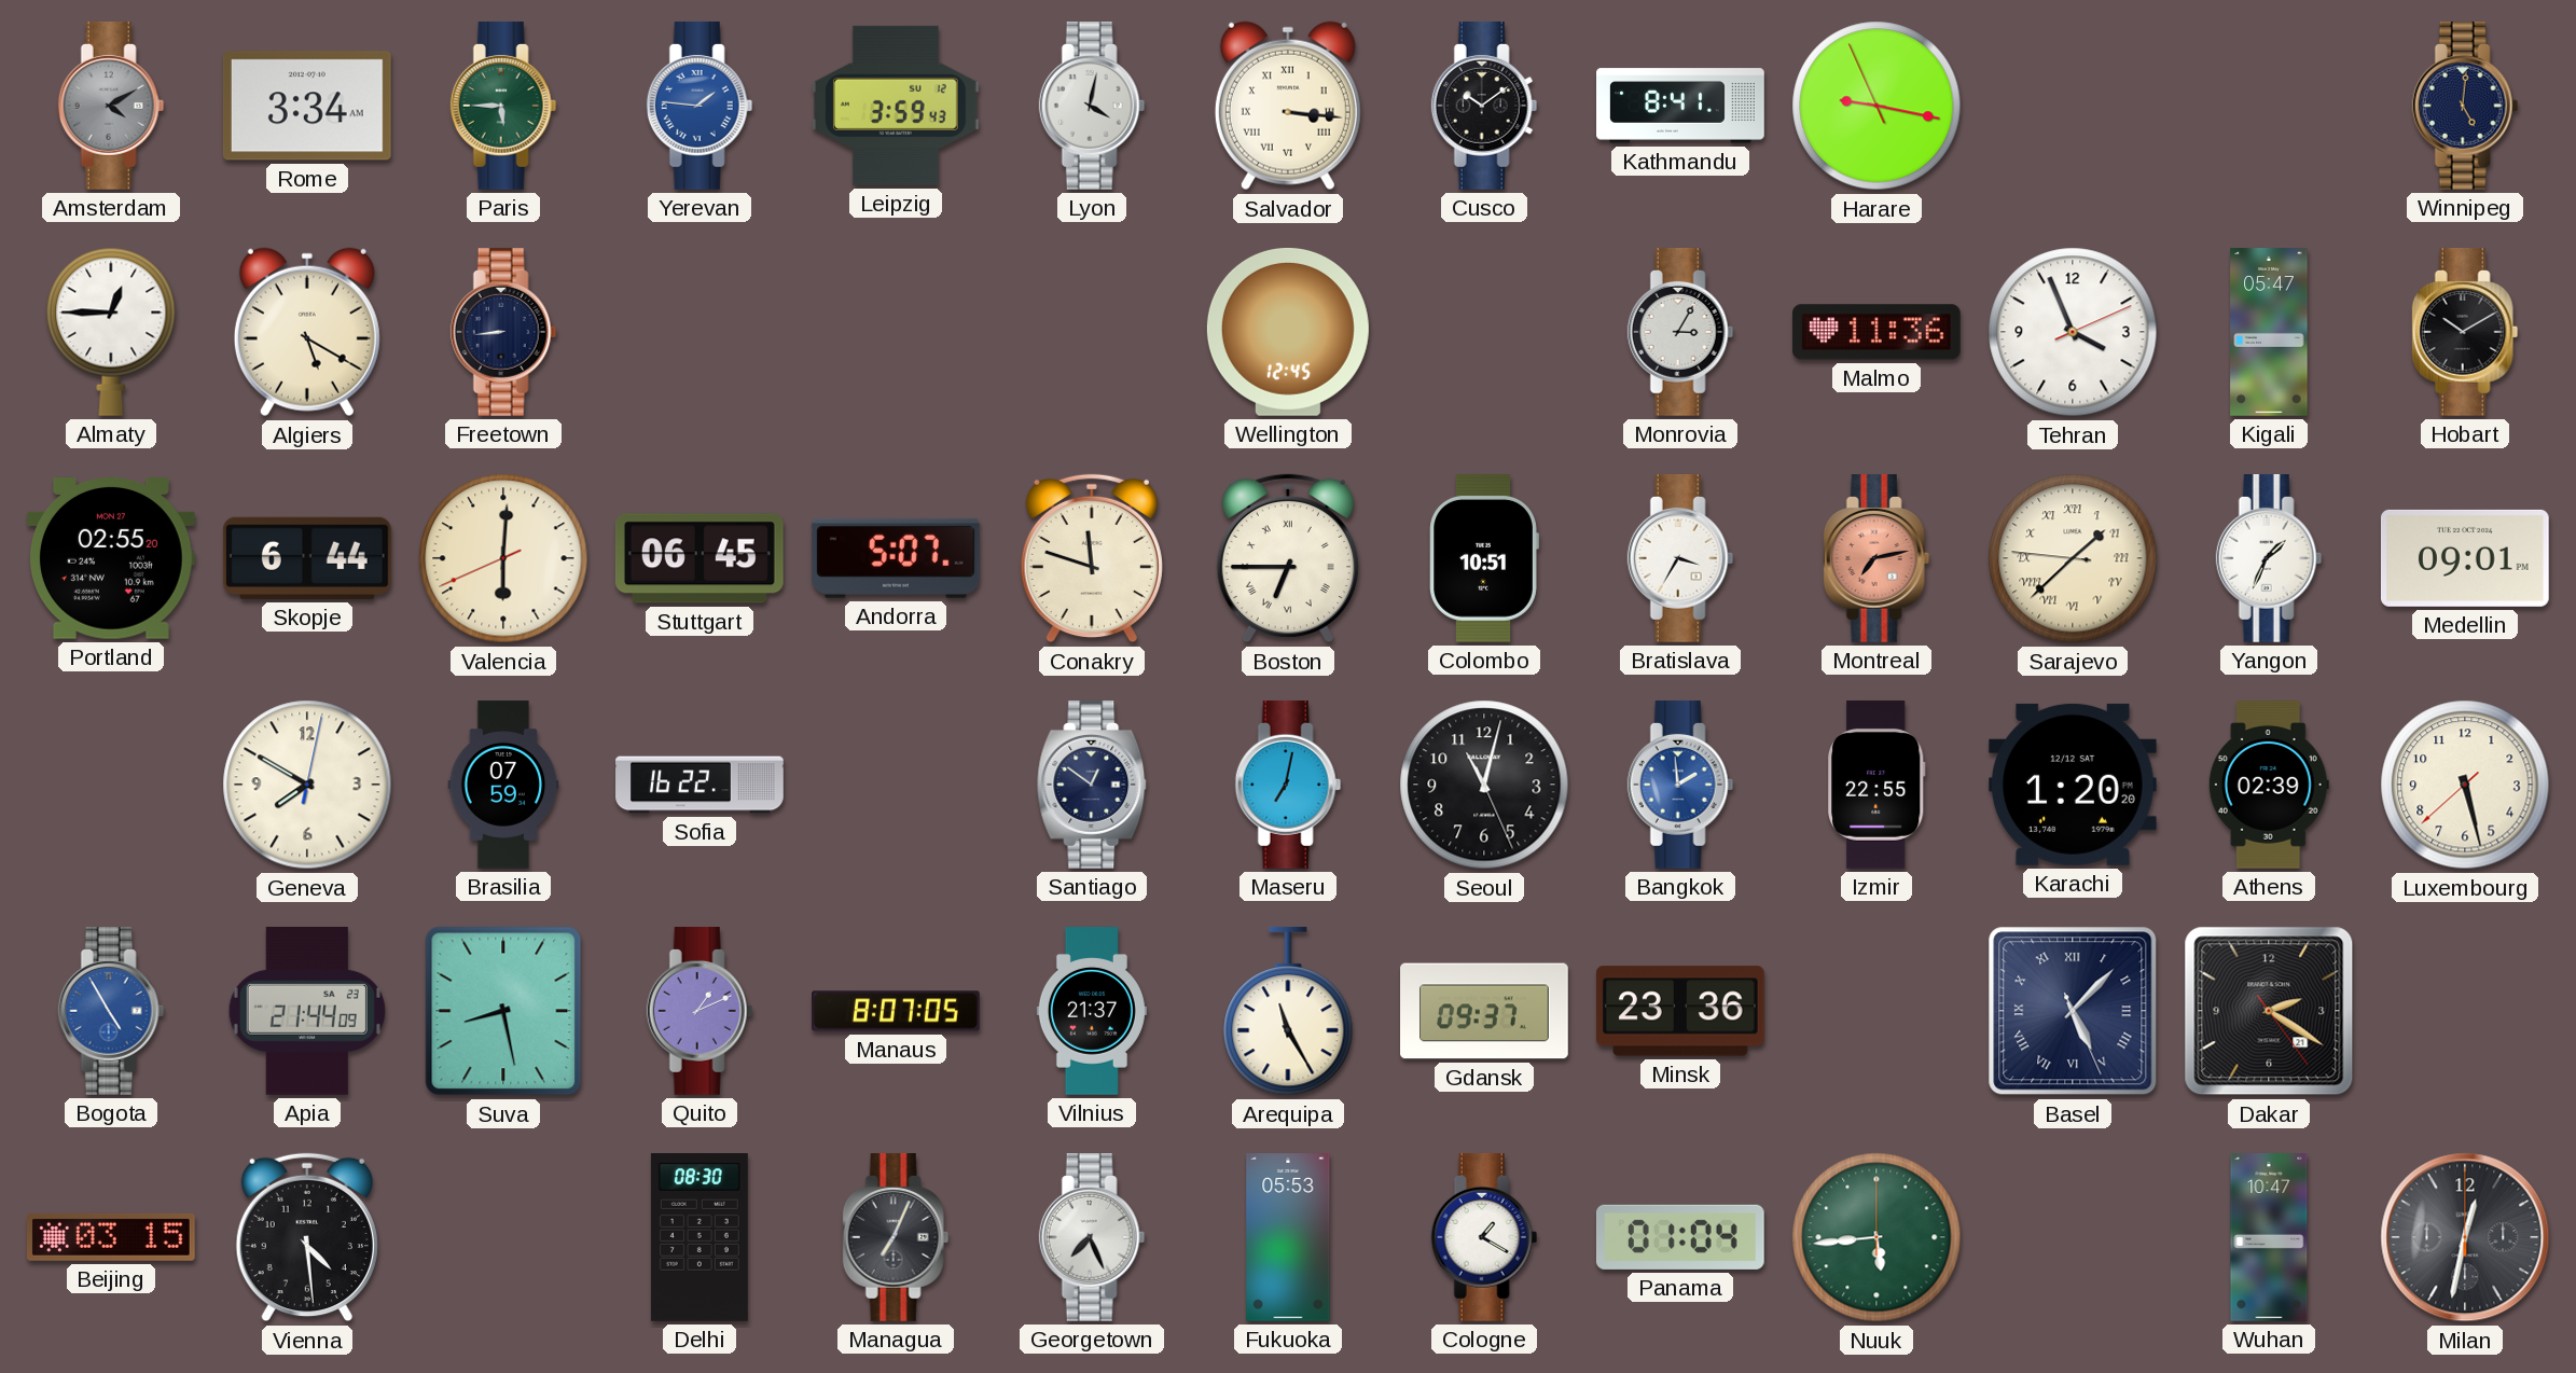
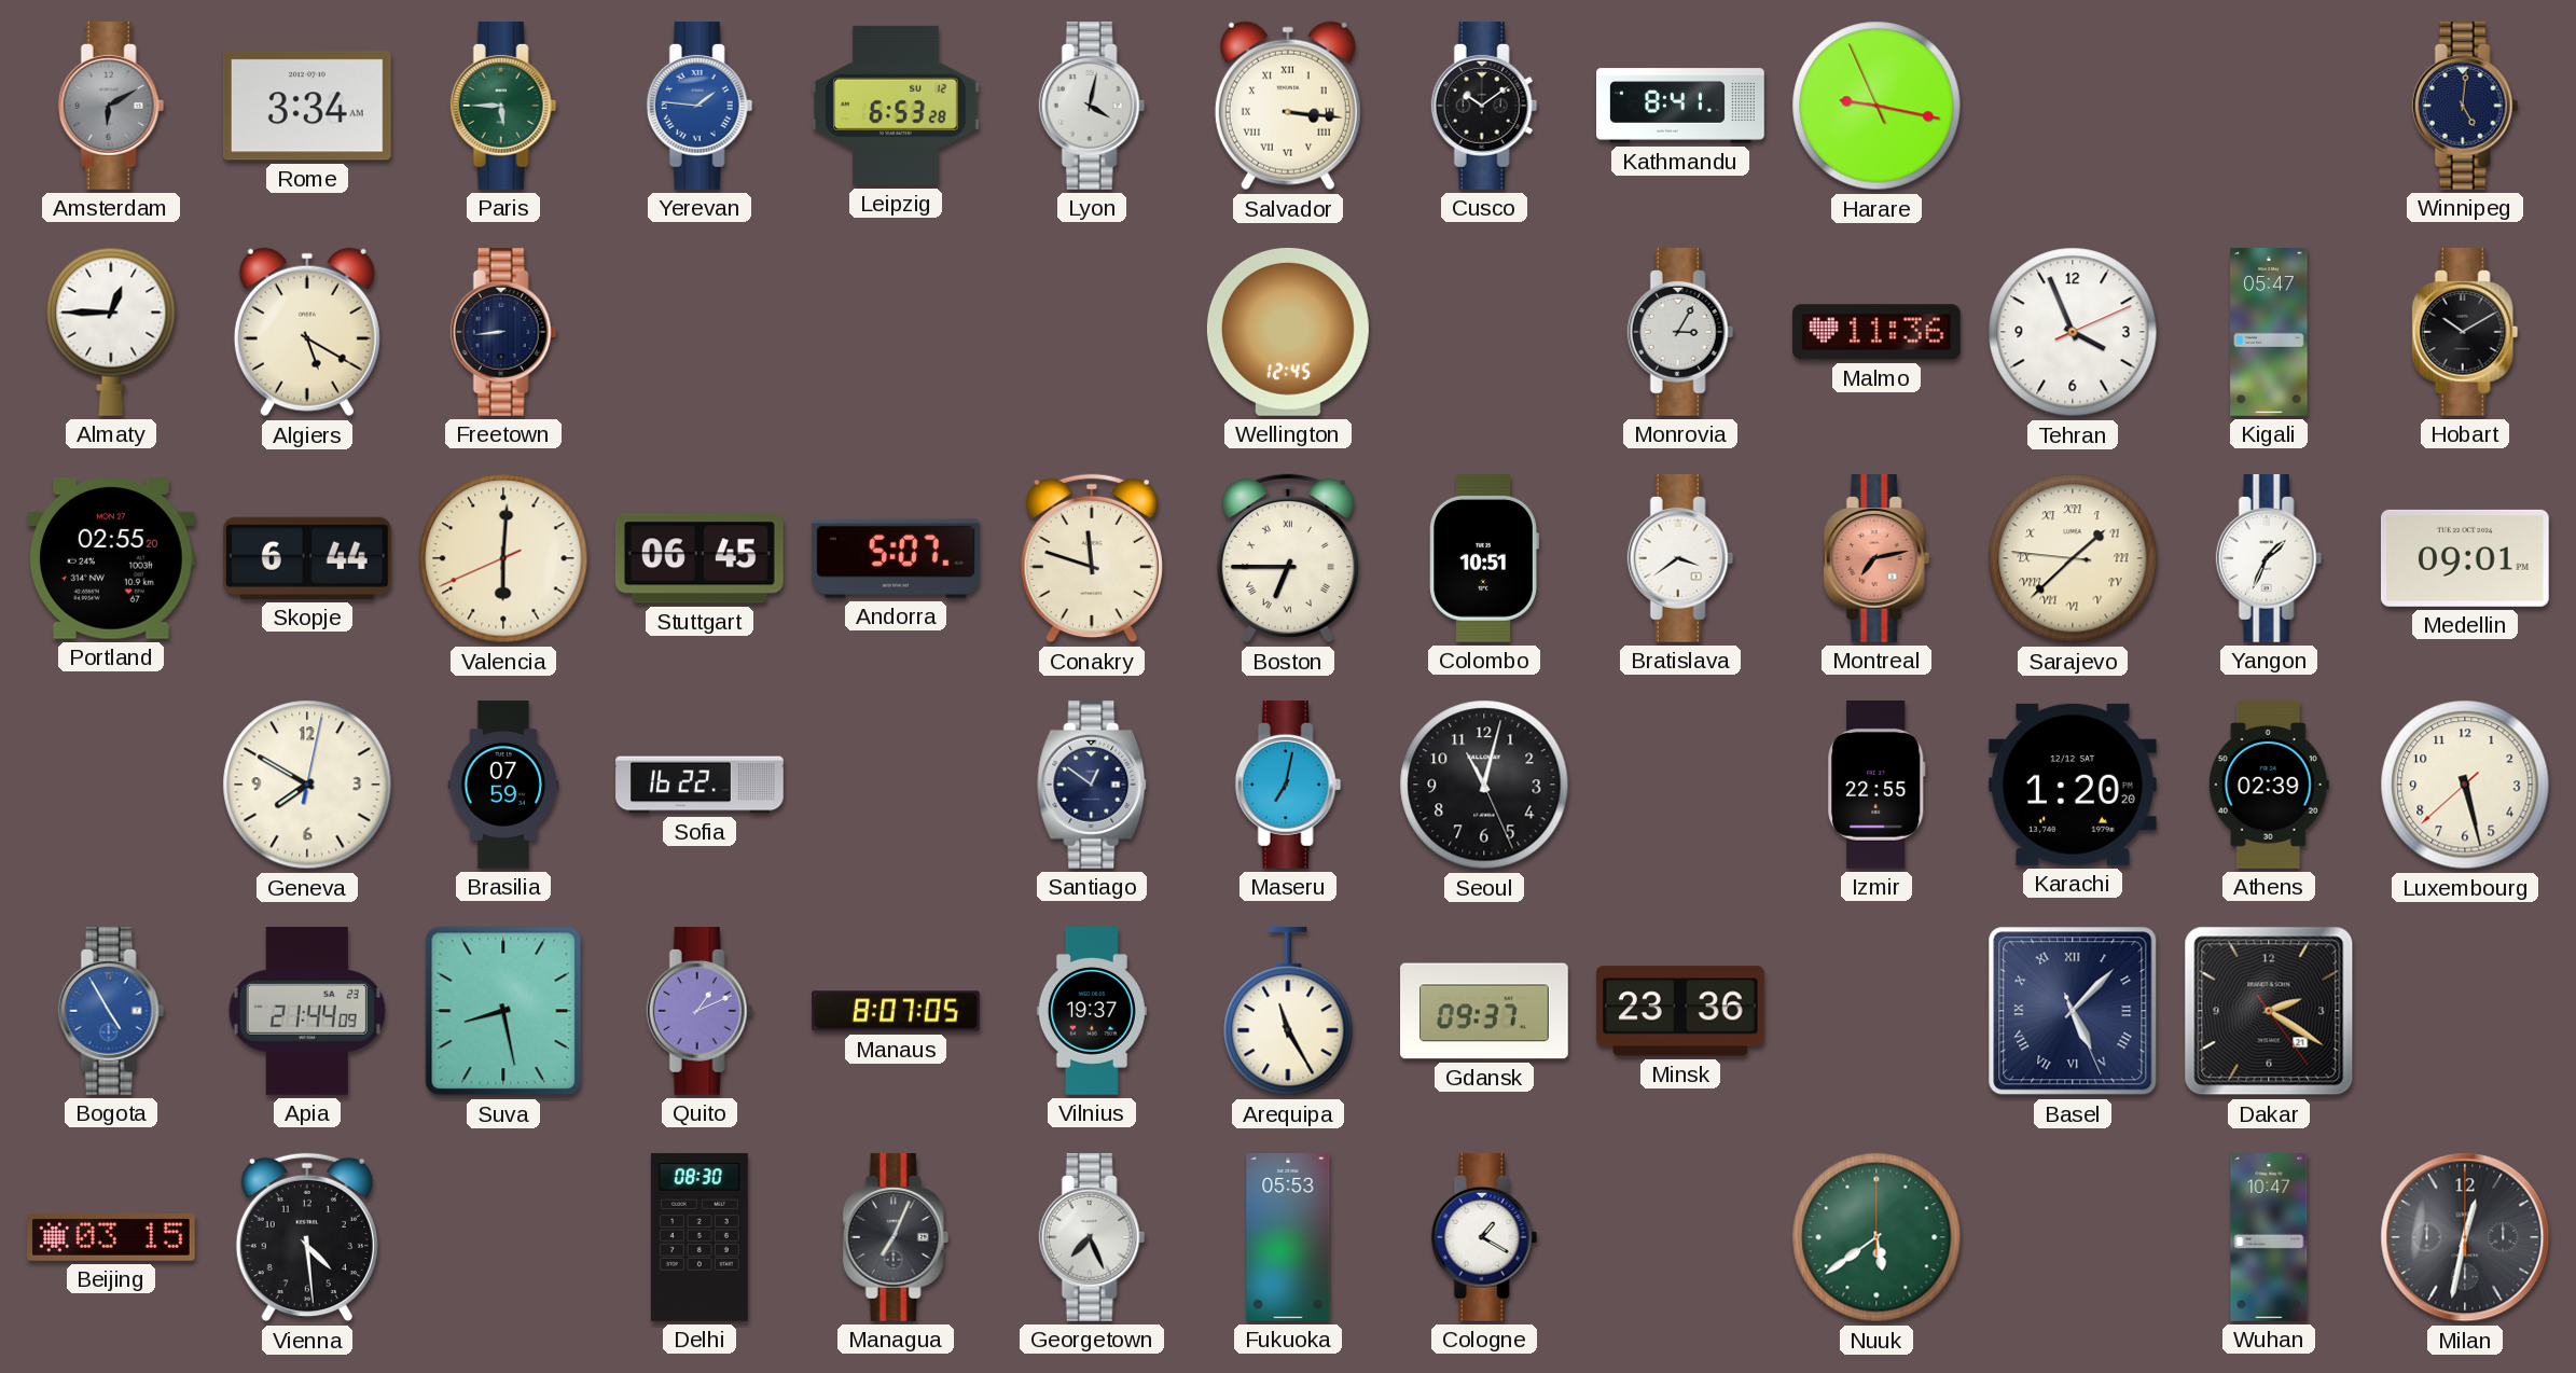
Amsterdam: 4:10 -> 6:10
Leipzig: 3:59 -> 6:53
Bratislava: 3:35 -> 3:39
Bangkok: 1:59 -> none
Vilnius: 21:37 -> 19:37
Panama: 01:04 -> none
Nuuk: 5:44 -> 5:39
